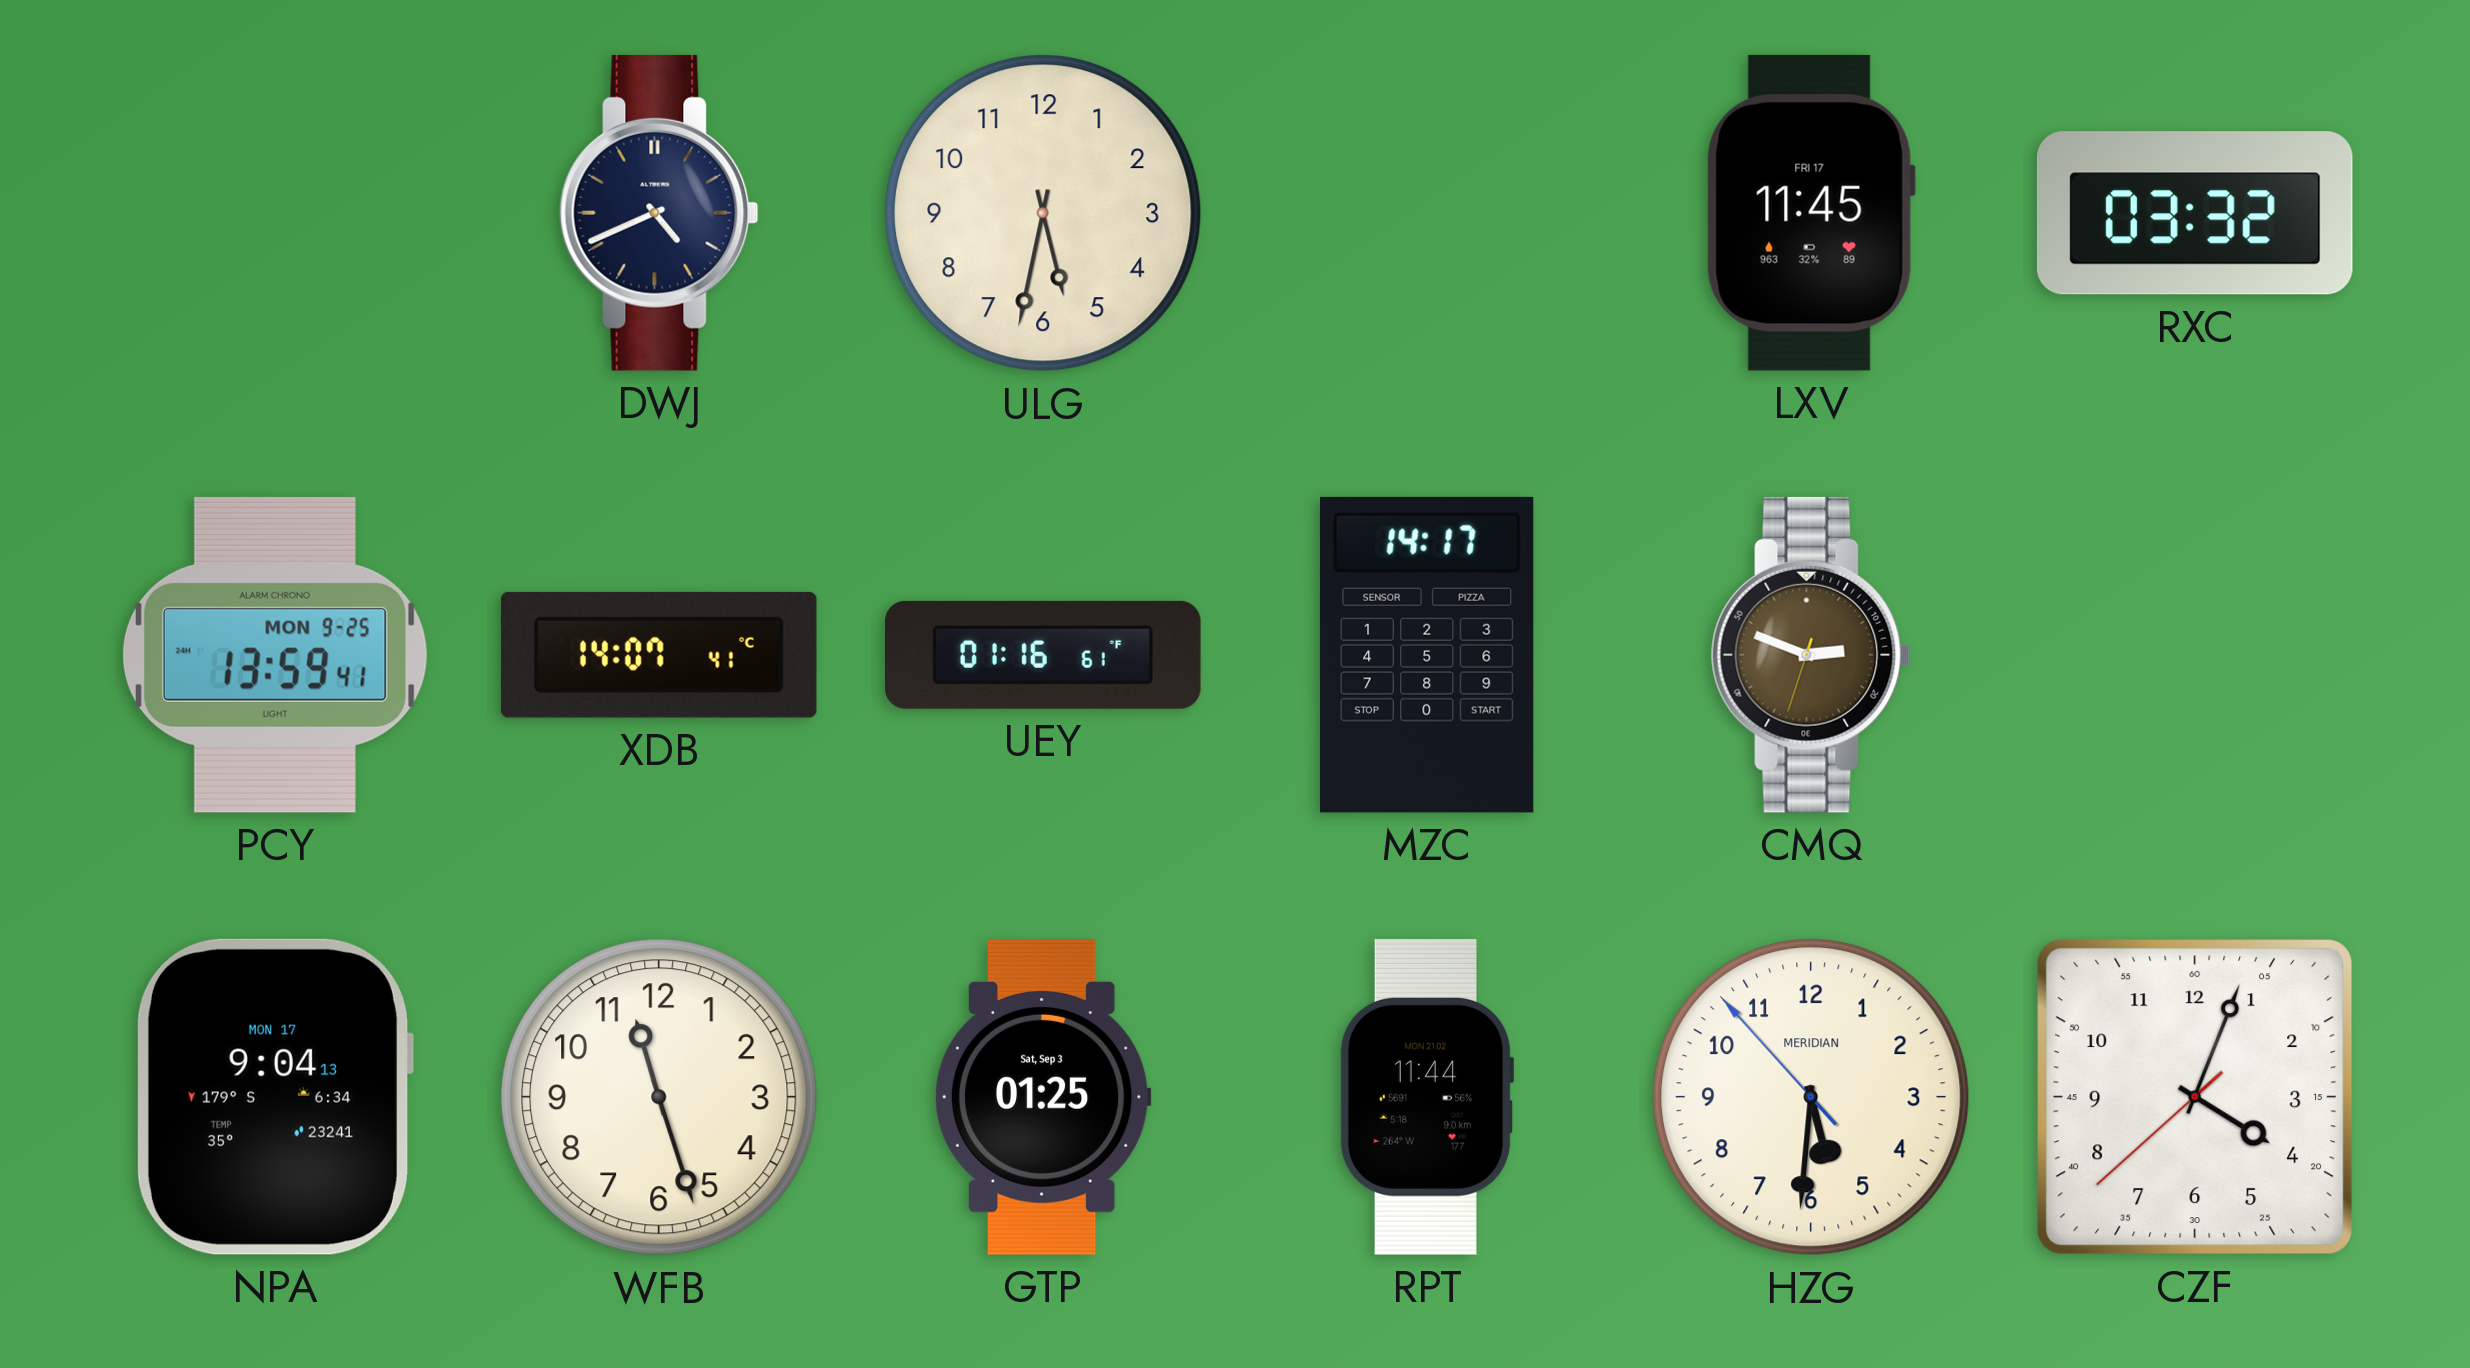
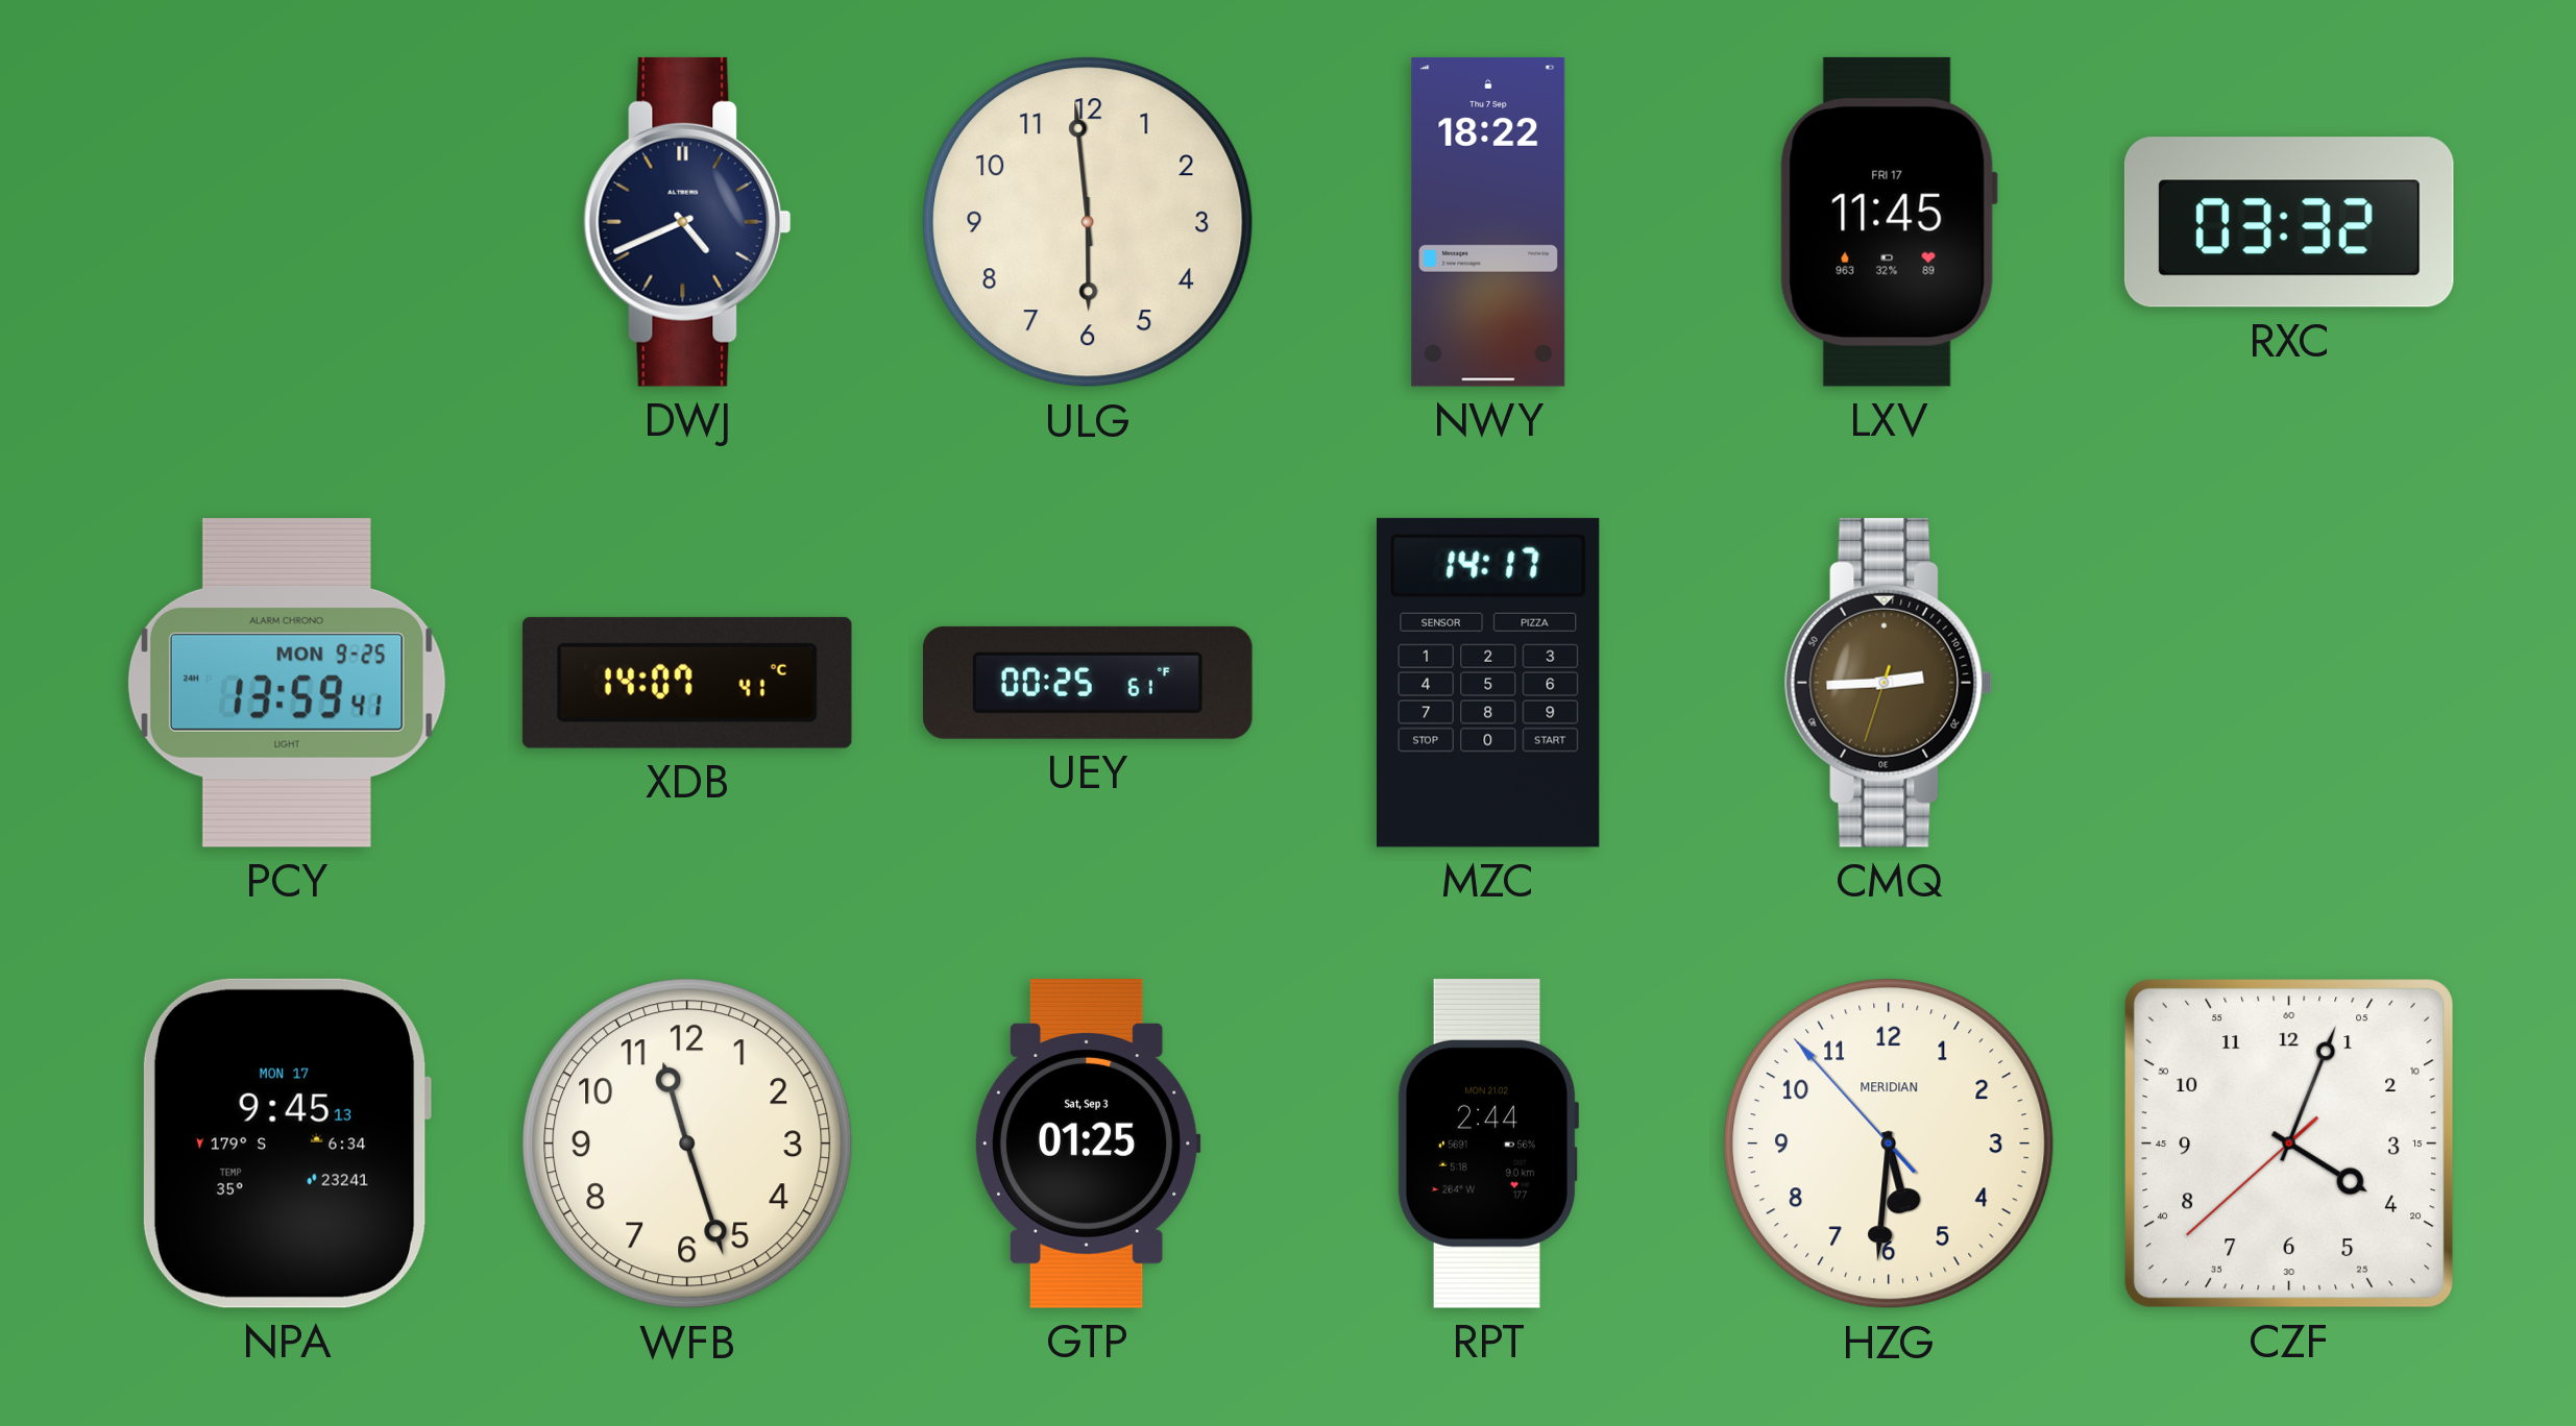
ULG: 5:32 -> 5:59
NWY: none -> 18:22
UEY: 01:16 -> 00:25
CMQ: 2:48 -> 2:44
NPA: 9:04 -> 9:45
RPT: 11:44 -> 2:44
